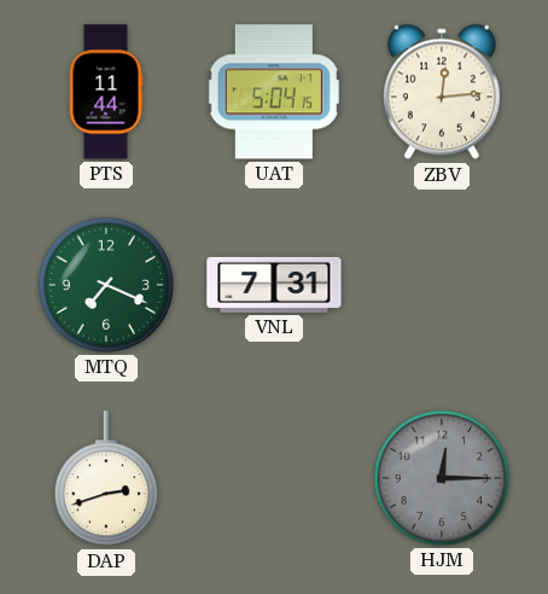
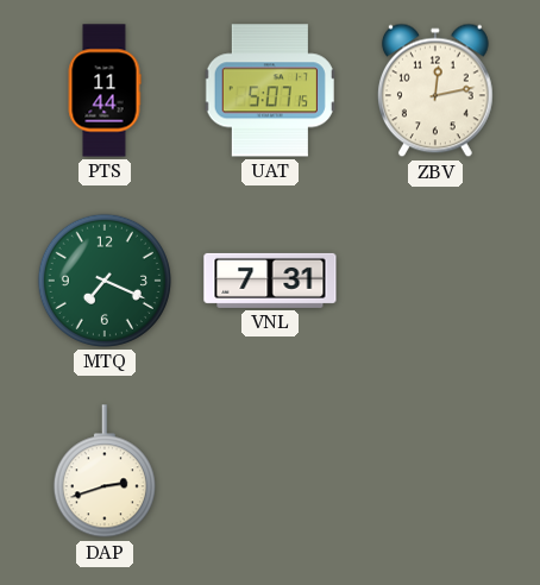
UAT: 5:04 -> 5:07
ZBV: 12:14 -> 12:13
HJM: 12:15 -> none
